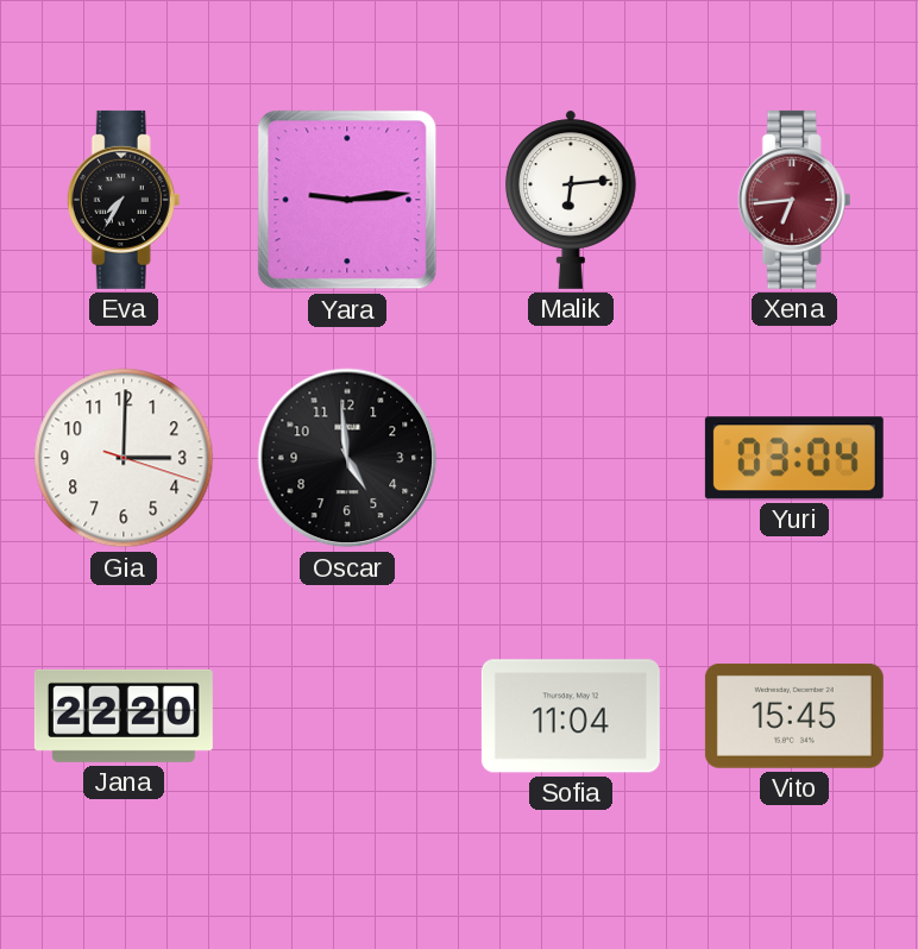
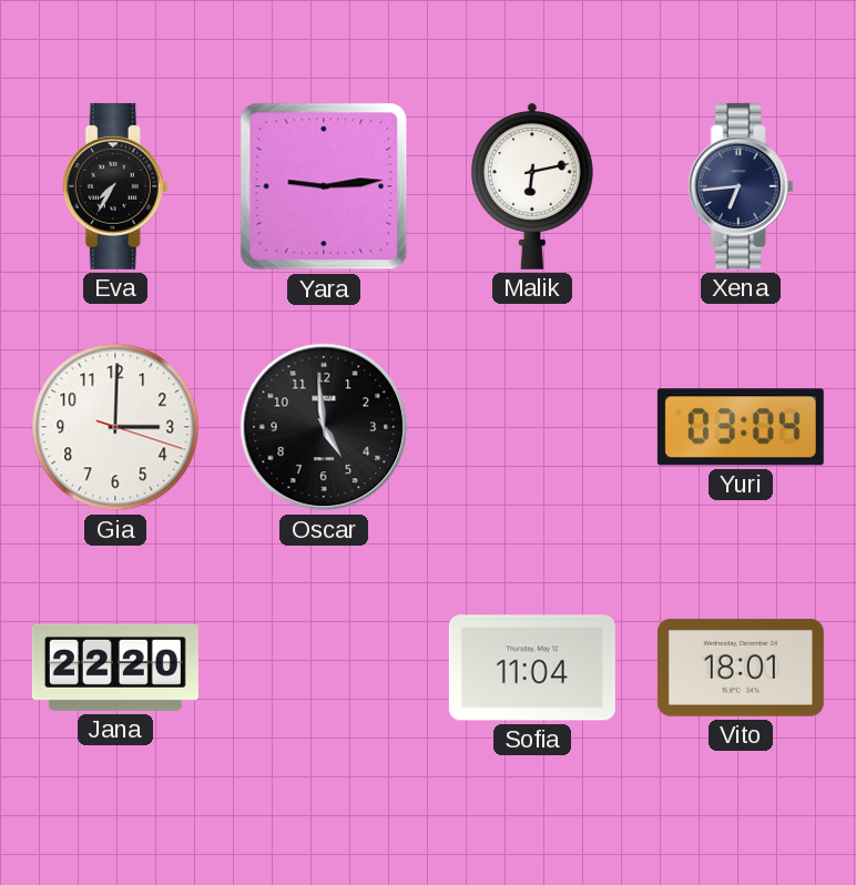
Malik: 6:14 -> 6:13
Xena dial: burgundy -> navy
Vito: 15:45 -> 18:01
